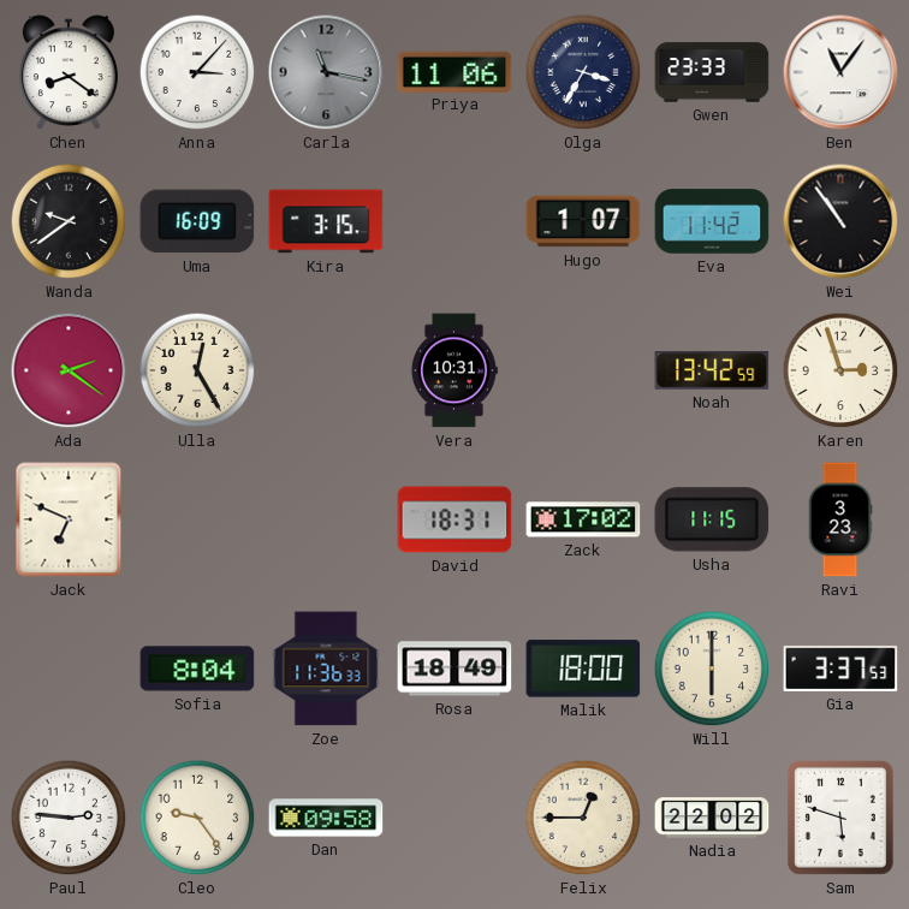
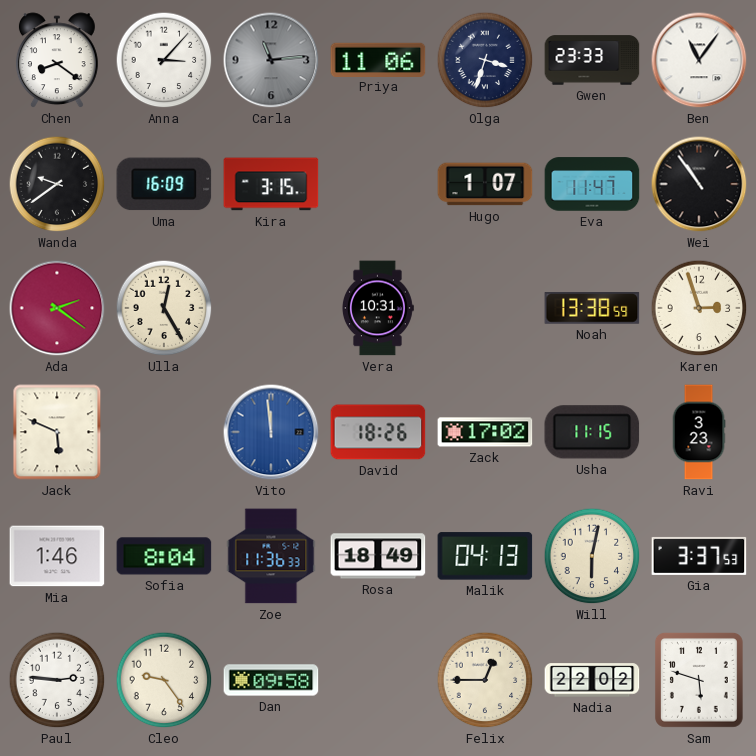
Carla: 11:17 -> 11:14
Olga: 3:35 -> 3:33
Eva: 11:42 -> 11:47
Noah: 13:42 -> 13:38
Jack: 6:49 -> 5:49
Vito: none -> 11:59
David: 18:31 -> 18:26
Mia: none -> 1:46
Malik: 18:00 -> 04:13
Will: 6:00 -> 6:02
